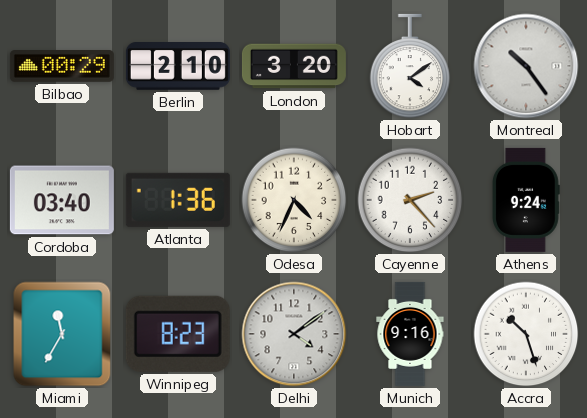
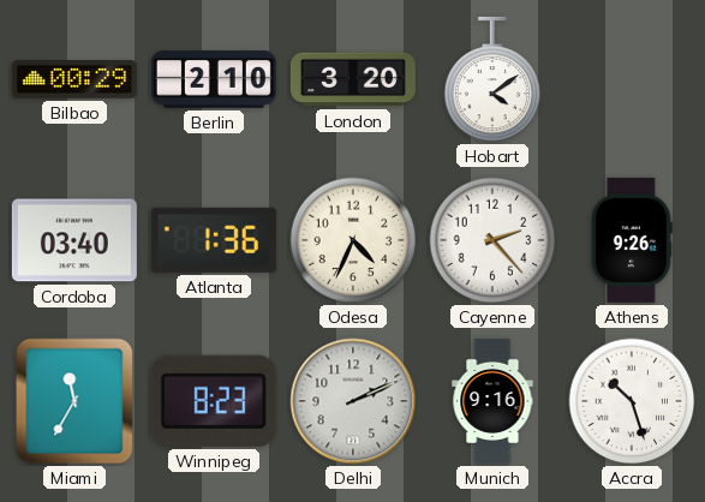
Montreal: 10:24 -> none
Athens: 9:24 -> 9:26
Delhi: 4:09 -> 2:11
